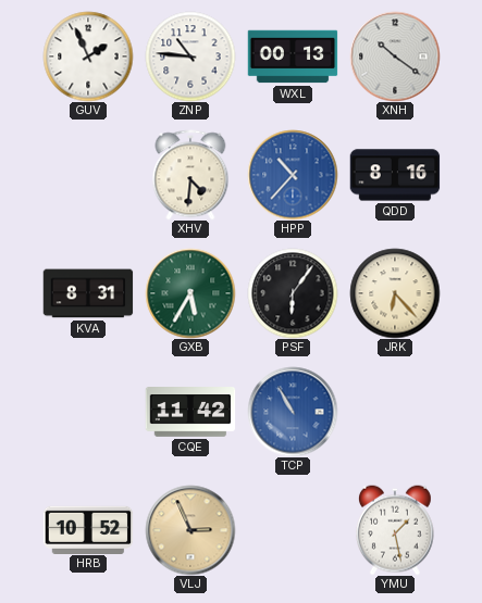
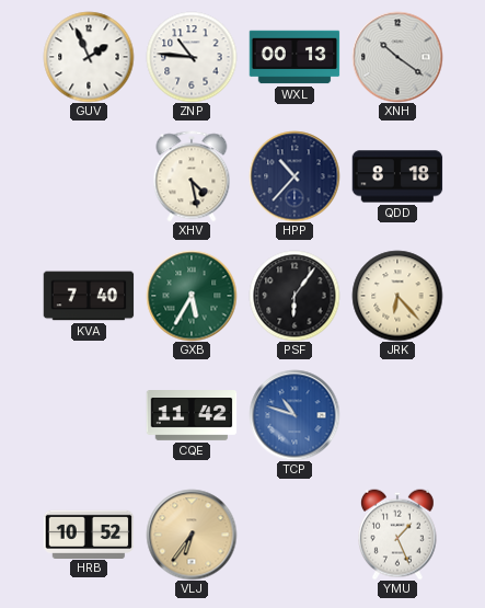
XHV: 4:31 -> 4:28
HPP dial: blue -> navy
QDD: 8:16 -> 8:18
KVA: 8:31 -> 7:40
TCP: 10:55 -> 10:48
VLJ: 2:56 -> 6:36
YMU: 1:28 -> 1:26
